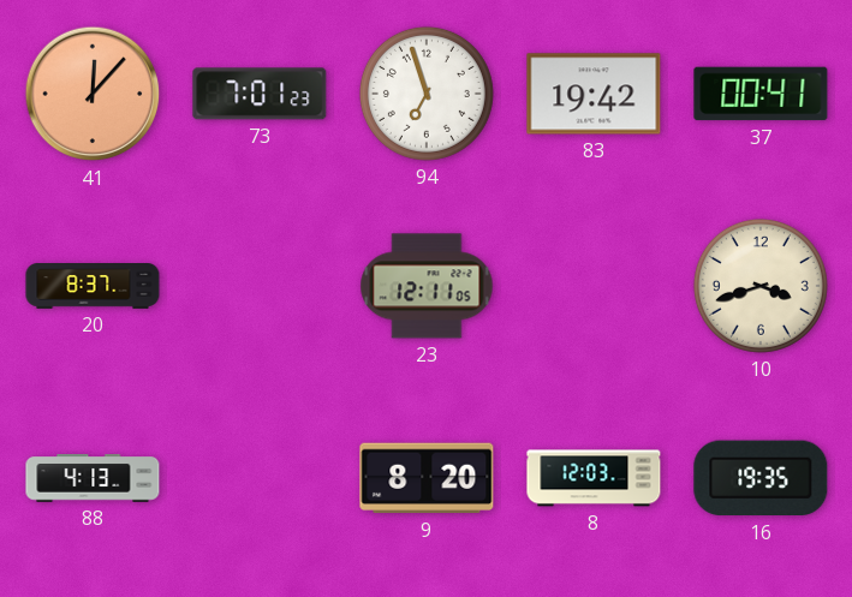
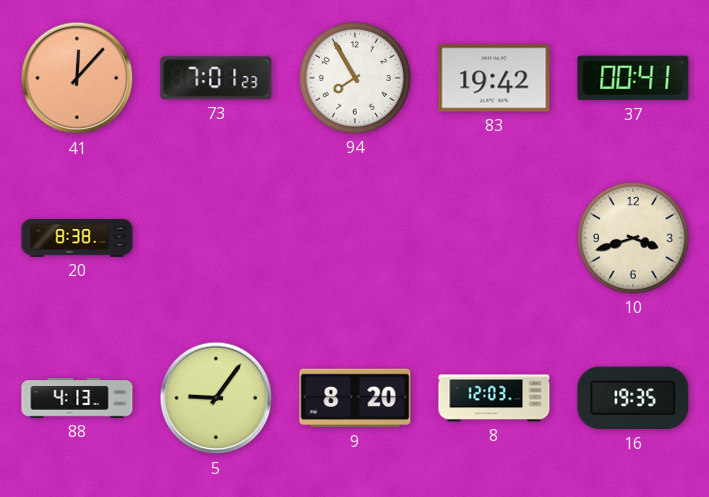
94: 6:57 -> 7:55
20: 8:37 -> 8:38
23: 12:11 -> none
5: none -> 9:06
